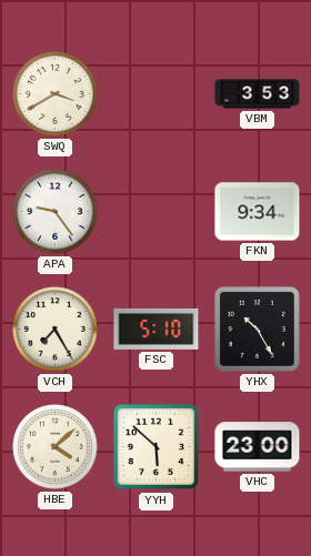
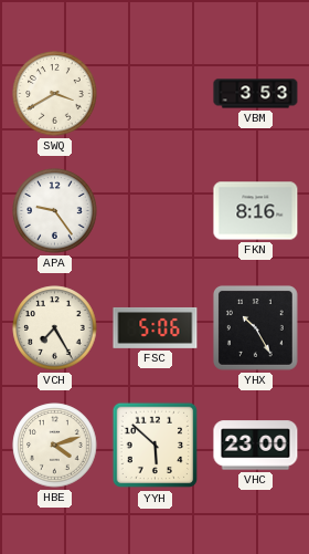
FKN: 9:34 -> 8:16
FSC: 5:10 -> 5:06
HBE: 4:08 -> 4:12
